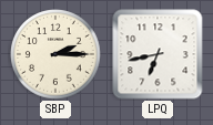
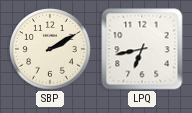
SBP: 2:15 -> 2:10
